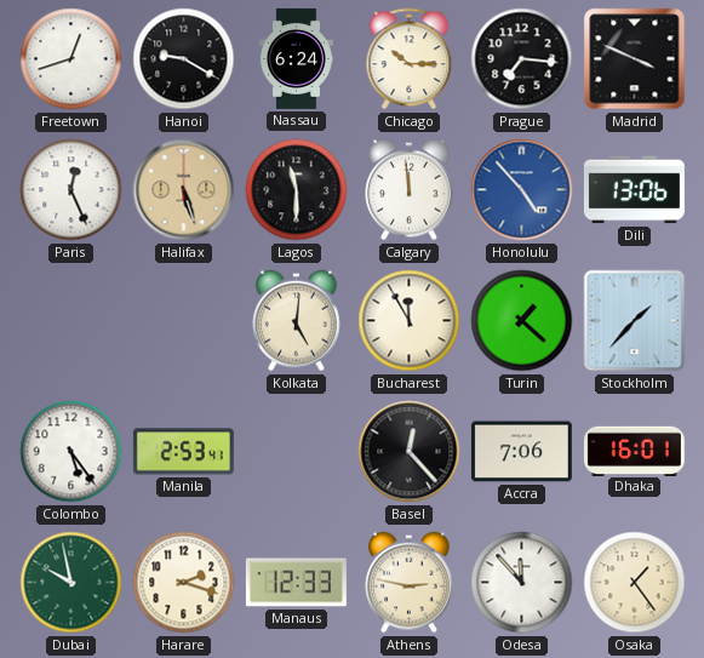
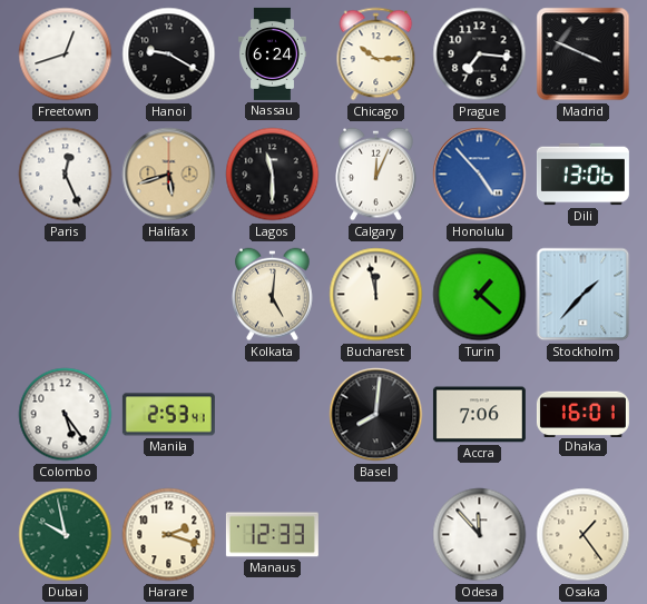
Halifax: 5:27 -> 5:42
Calgary: 11:59 -> 12:04
Bucharest: 11:55 -> 11:58
Basel: 12:23 -> 8:01
Athens: 2:47 -> none
